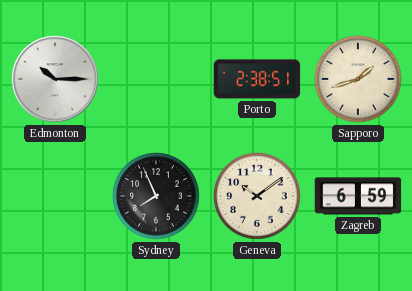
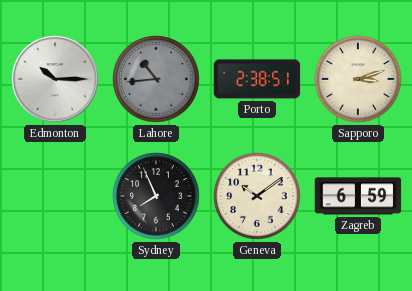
Lahore: none -> 10:44
Sapporo: 1:42 -> 3:12
